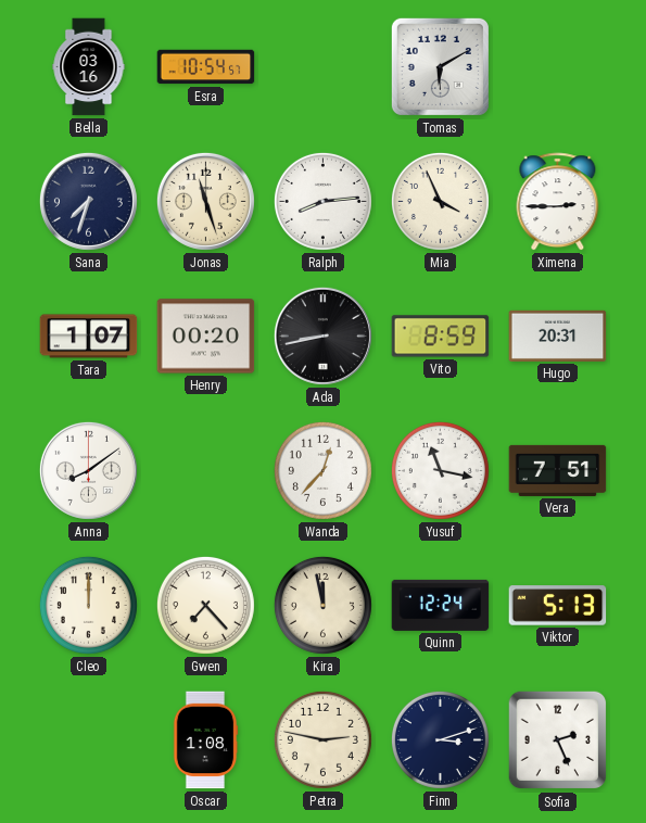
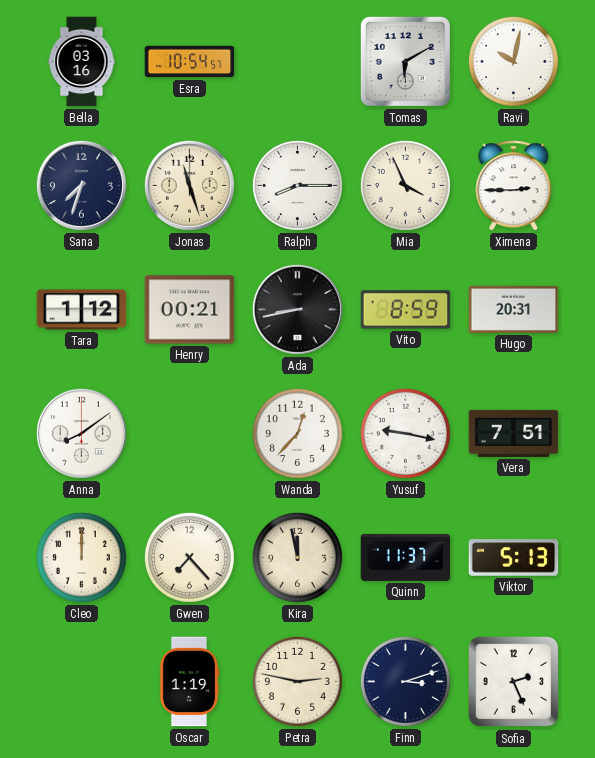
Ravi: none -> 10:02
Ralph: 8:14 -> 8:15
Tara: 1:07 -> 1:12
Henry: 00:20 -> 00:21
Yusuf: 11:17 -> 9:17
Quinn: 12:24 -> 11:37
Oscar: 1:08 -> 1:19
